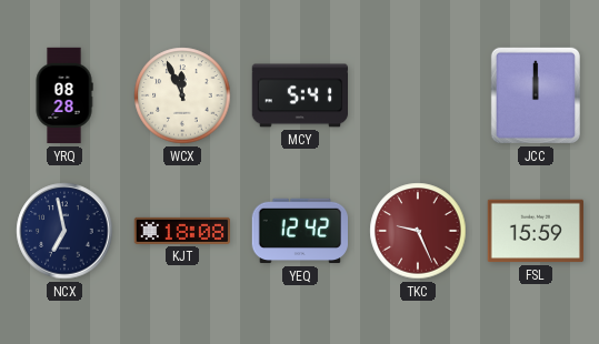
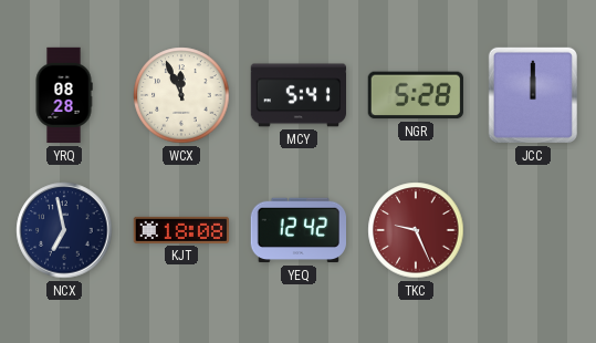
NGR: none -> 5:28
FSL: 15:59 -> none
